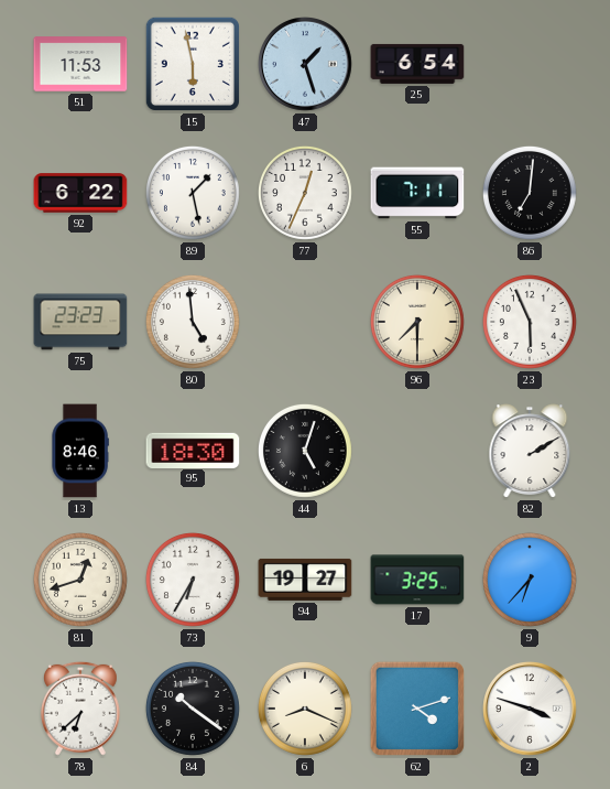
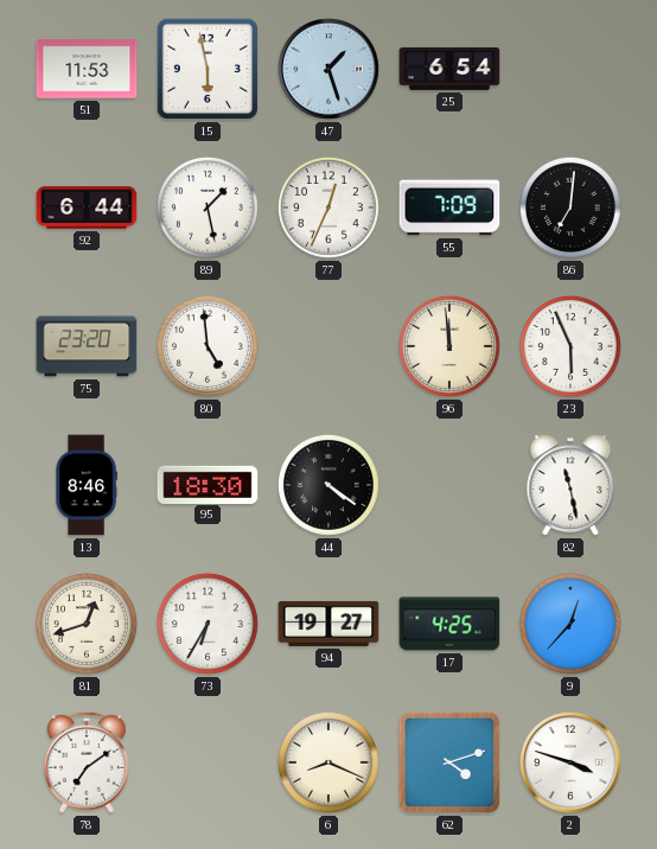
92: 6:22 -> 6:44
55: 7:11 -> 7:09
75: 23:23 -> 23:20
96: 7:30 -> 11:59
44: 5:03 -> 4:21
82: 2:10 -> 11:28
17: 3:25 -> 4:25
9: 6:37 -> 12:37
78: 6:38 -> 7:09
84: 10:21 -> none
